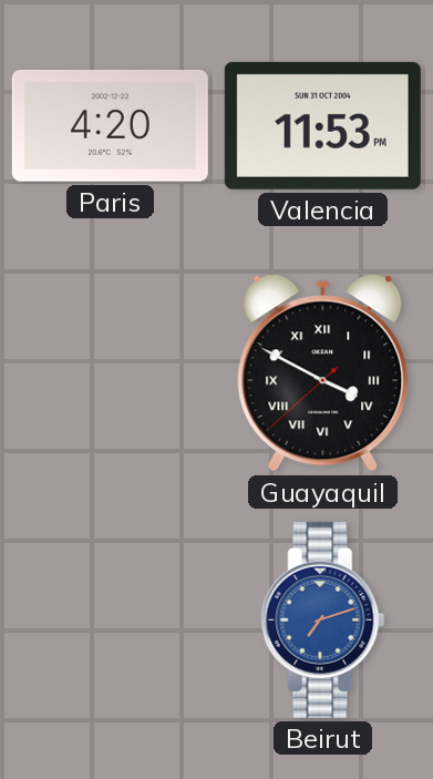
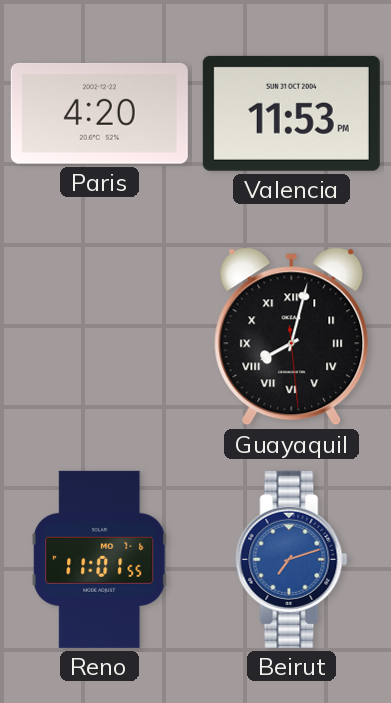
Guayaquil: 3:49 -> 8:02
Reno: none -> 11:01
